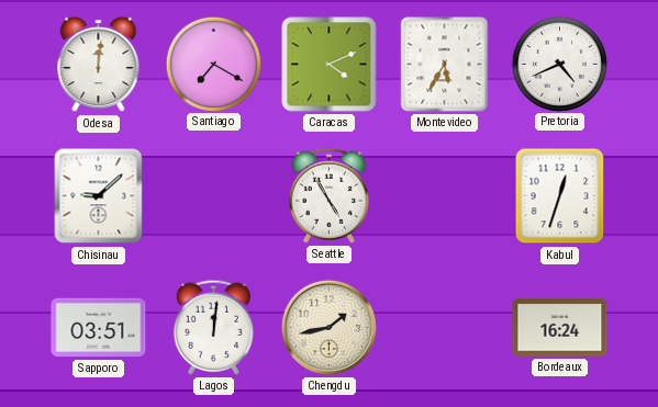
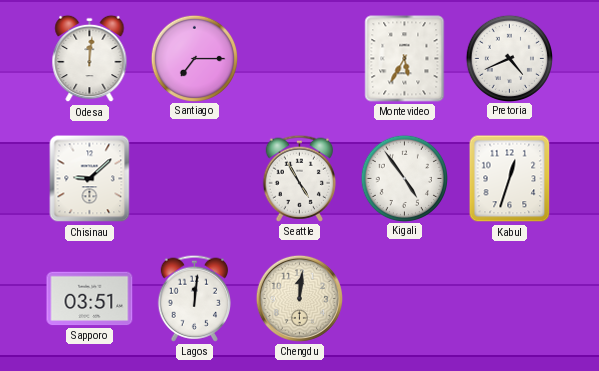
Santiago: 7:20 -> 7:15
Caracas: 4:11 -> none
Kigali: none -> 4:54
Chengdu: 1:43 -> 12:01
Bordeaux: 16:24 -> none
